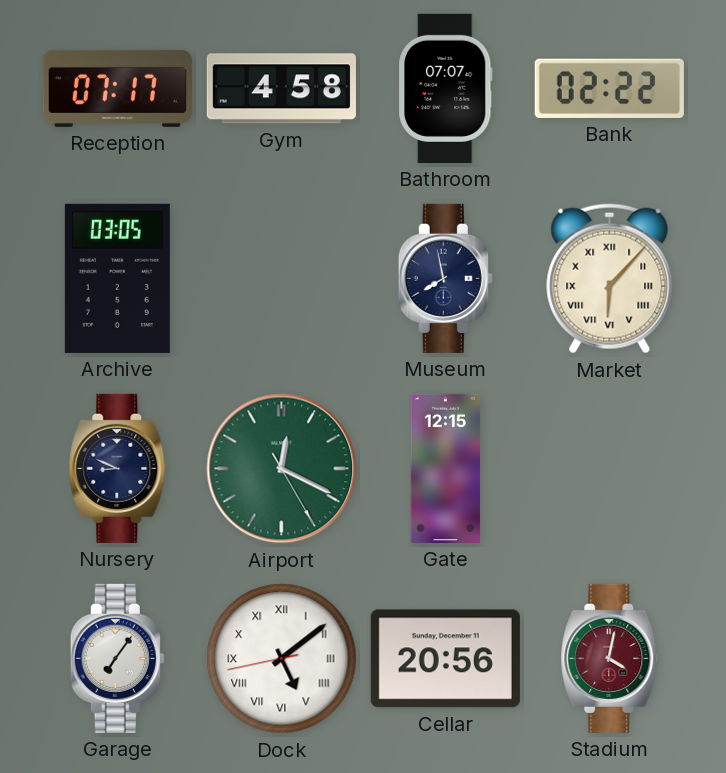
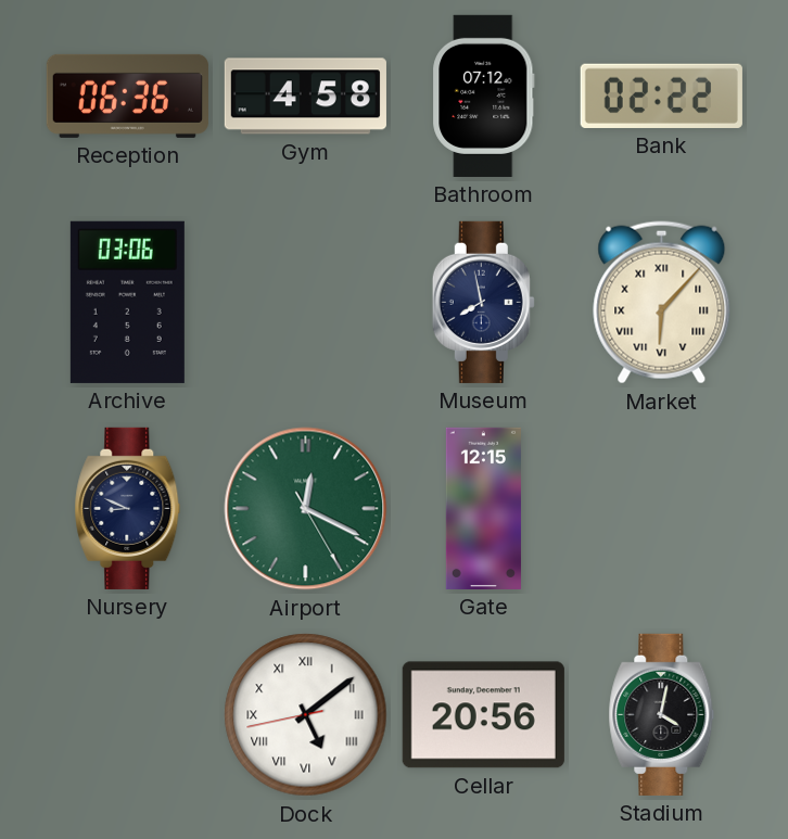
Reception: 07:17 -> 06:36
Bathroom: 07:07 -> 07:12
Archive: 03:05 -> 03:06
Garage: 7:06 -> none
Stadium dial: burgundy -> black
